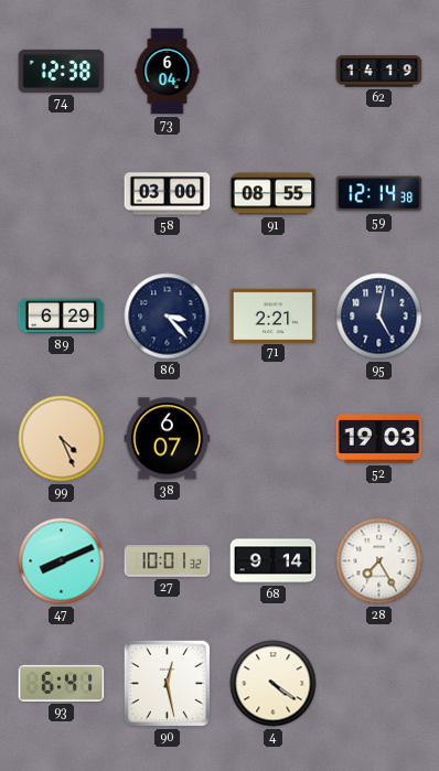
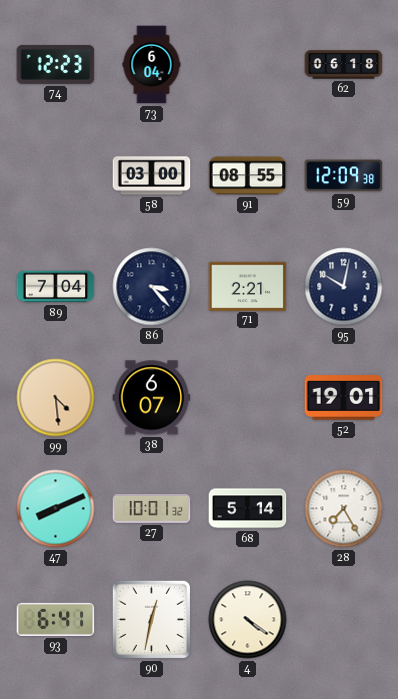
74: 12:38 -> 12:23
62: 14:19 -> 06:18
59: 12:14 -> 12:09
89: 6:29 -> 7:04
95: 5:02 -> 10:02
99: 4:26 -> 4:29
52: 19:03 -> 19:01
68: 9:14 -> 5:14
90: 12:28 -> 12:32
